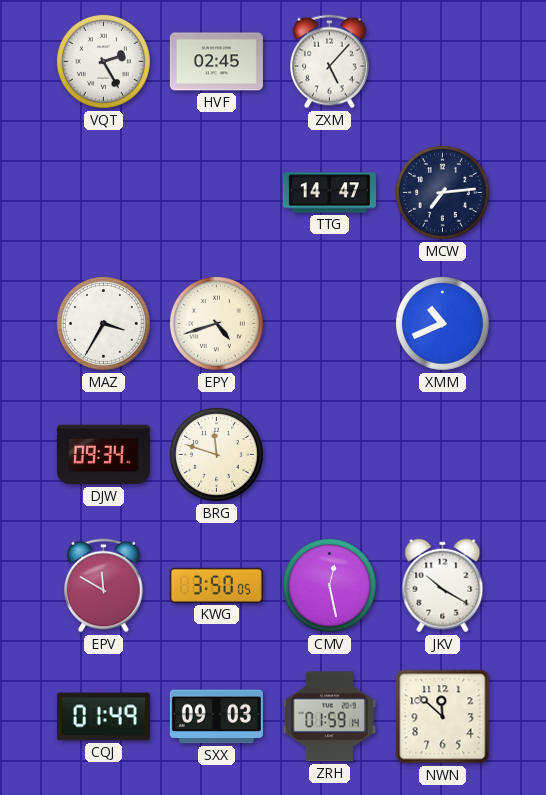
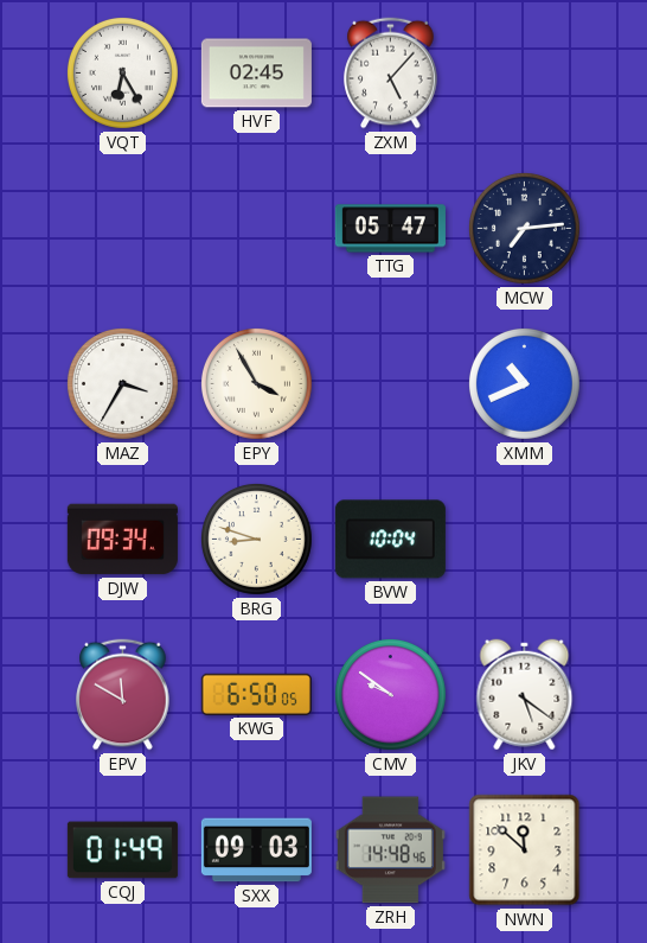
VQT: 2:25 -> 6:25
TTG: 14:47 -> 05:47
EPY: 4:42 -> 3:55
BRG: 11:48 -> 8:48
BVW: none -> 10:04
KWG: 3:50 -> 6:50
CMV: 12:28 -> 9:51
JKV: 10:20 -> 5:21
ZRH: 01:59 -> 14:48
